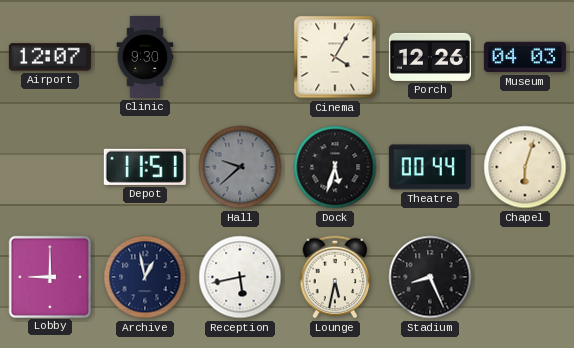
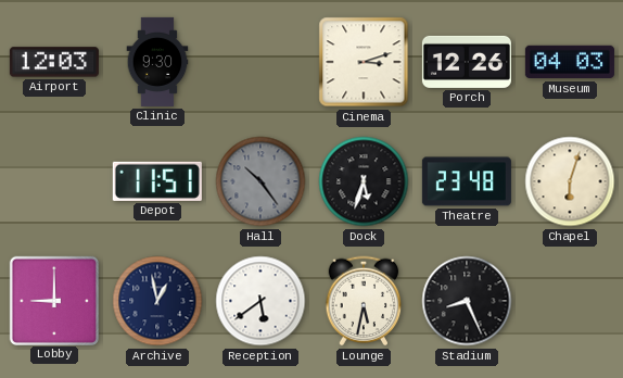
Airport: 12:07 -> 12:03
Cinema: 4:05 -> 3:12
Hall: 9:38 -> 10:24
Theatre: 00:44 -> 23:48
Reception: 5:43 -> 5:39
